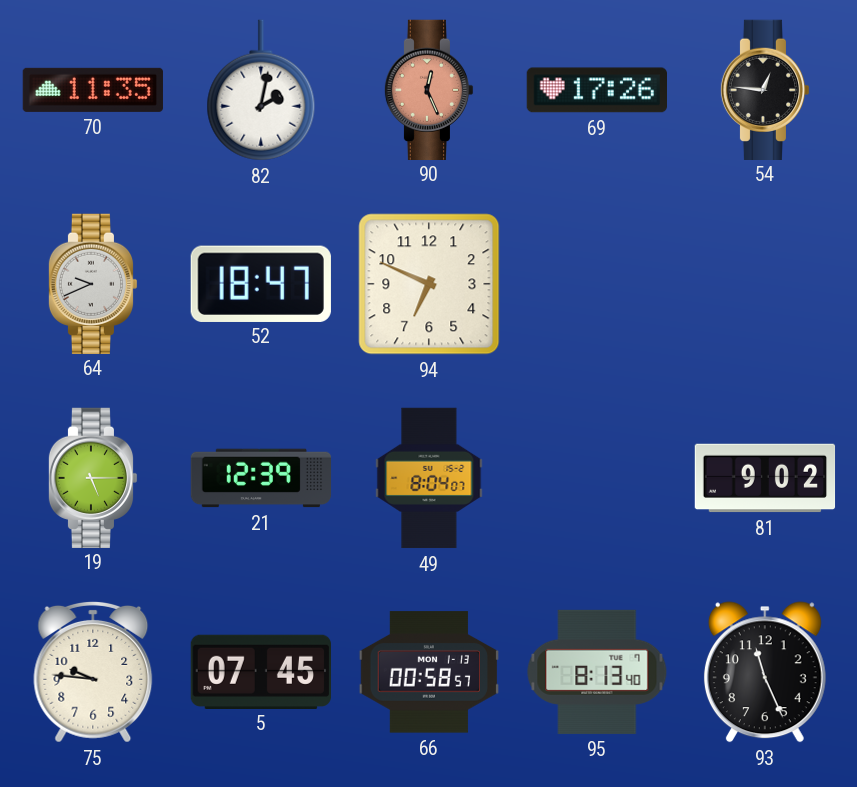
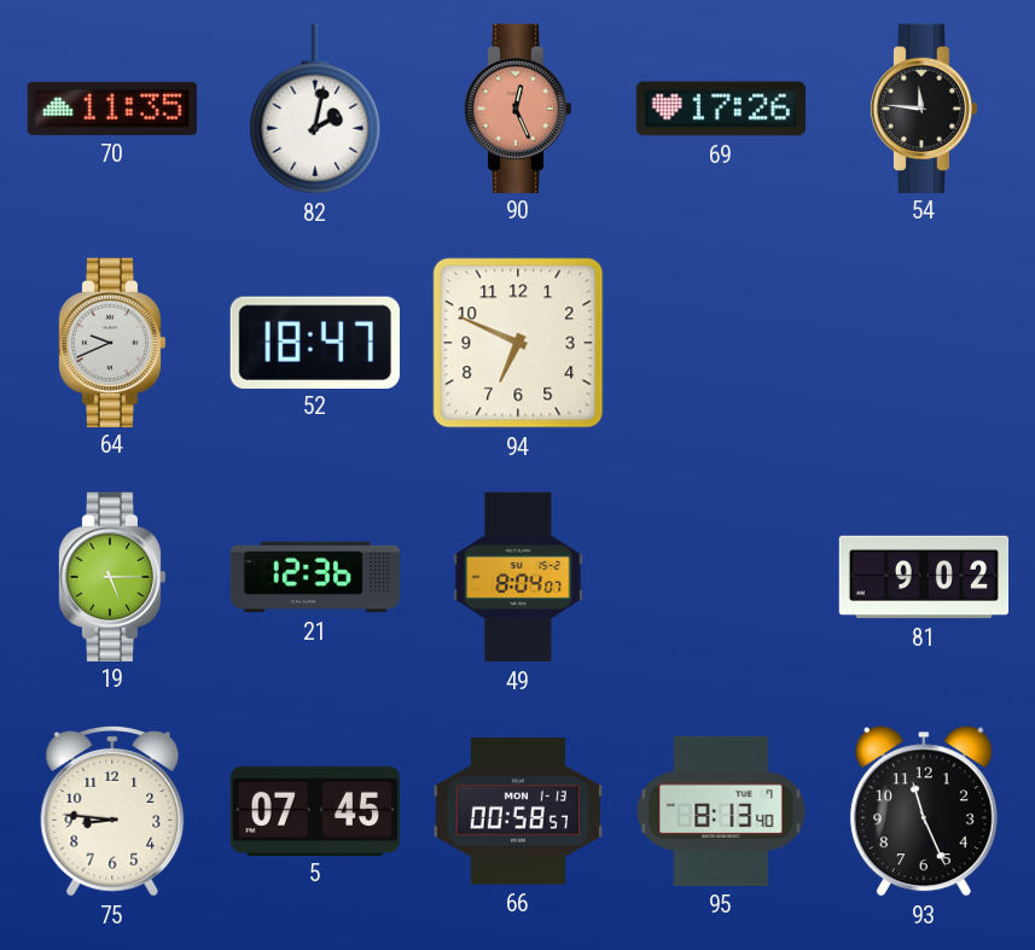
54: 12:46 -> 11:46
21: 12:39 -> 12:36
75: 9:46 -> 8:46
